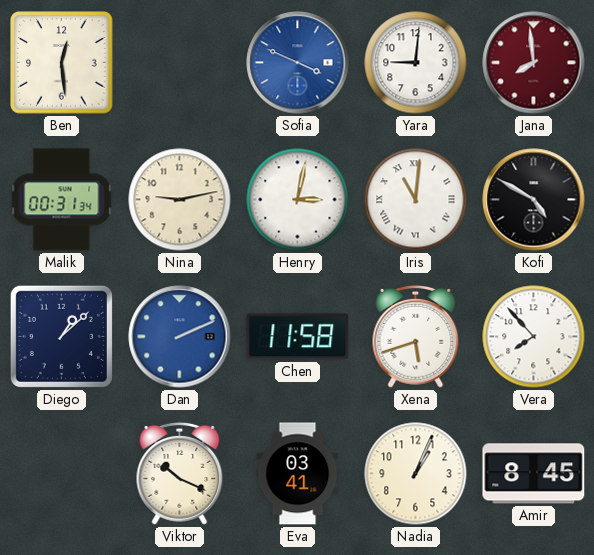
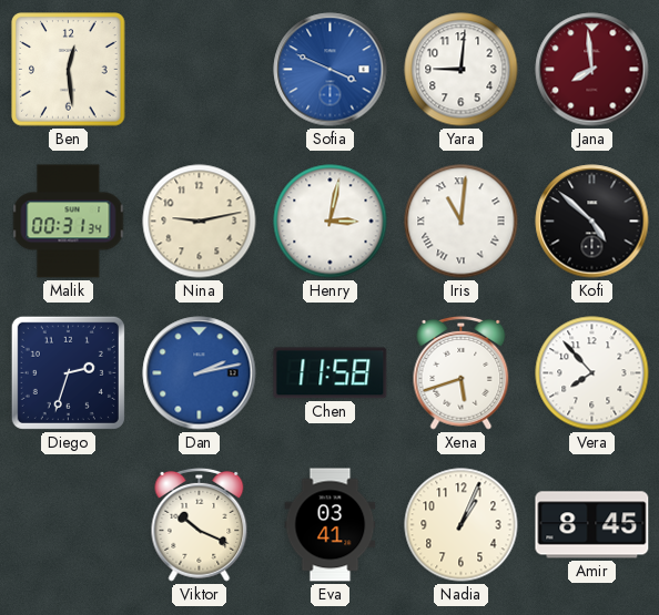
Kofi: 4:50 -> 4:52
Diego: 1:08 -> 2:33
Dan: 2:11 -> 2:13
